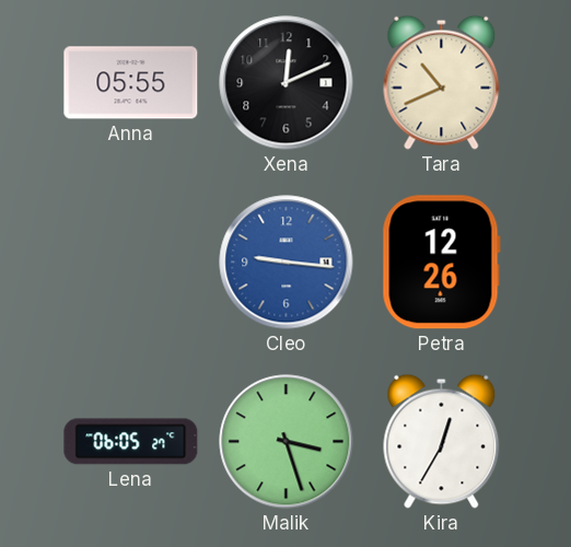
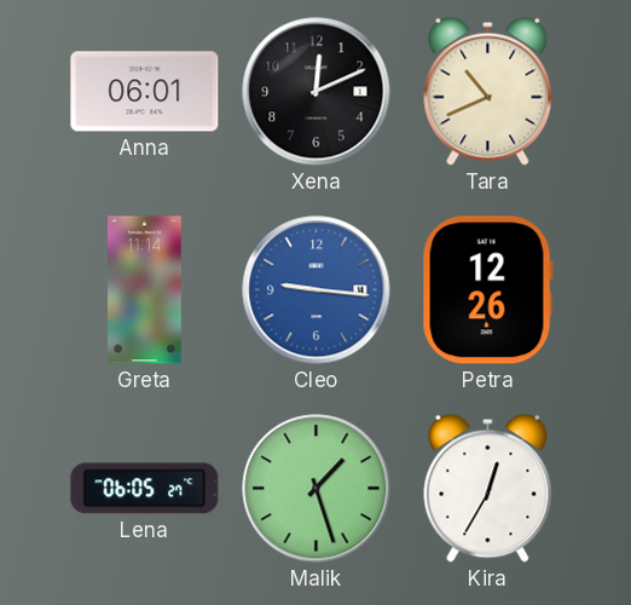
Anna: 05:55 -> 06:01
Greta: none -> 11:14
Malik: 3:27 -> 1:27
